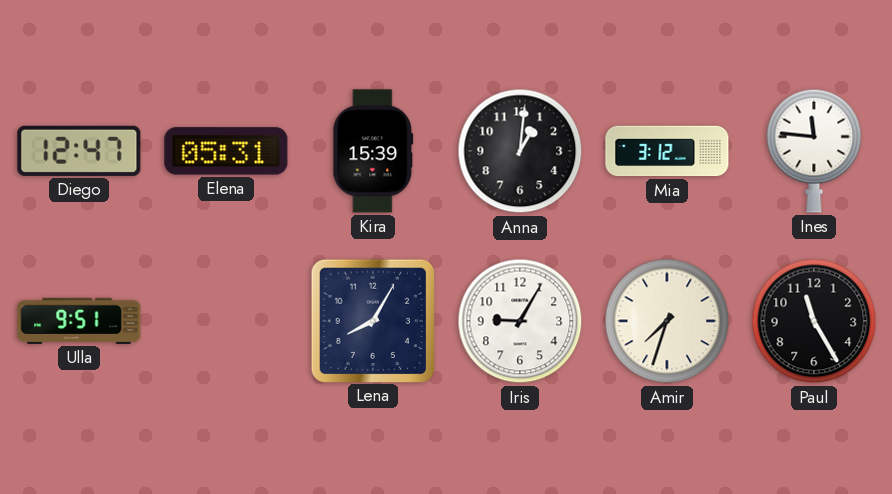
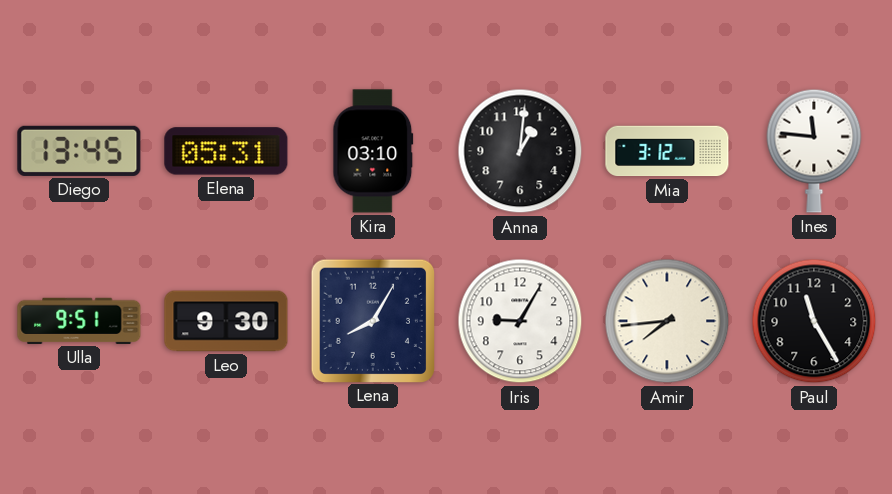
Diego: 12:47 -> 13:45
Kira: 15:39 -> 03:10
Leo: none -> 9:30
Amir: 7:33 -> 7:44
